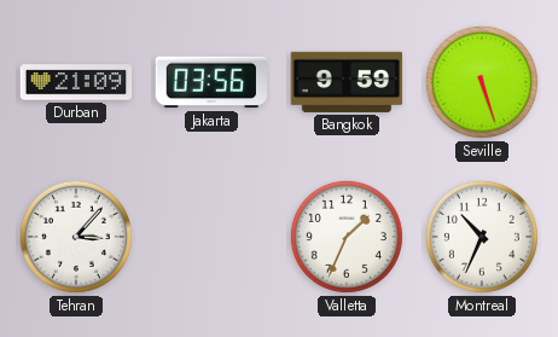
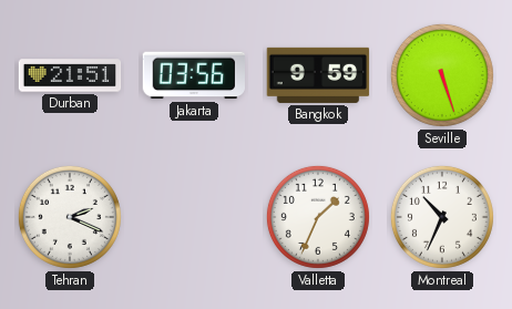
Durban: 21:09 -> 21:51
Tehran: 3:07 -> 2:19
